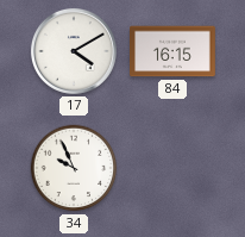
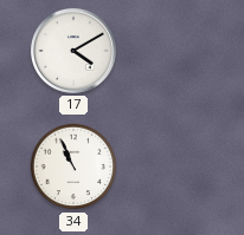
84: 16:15 -> none
34: 9:56 -> 10:56
